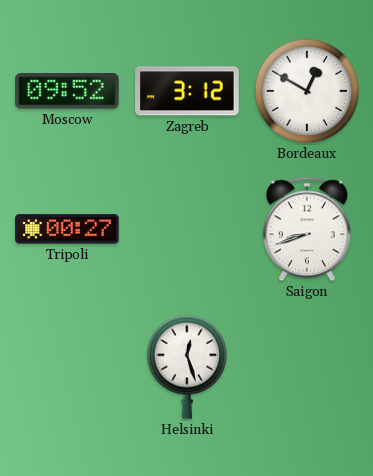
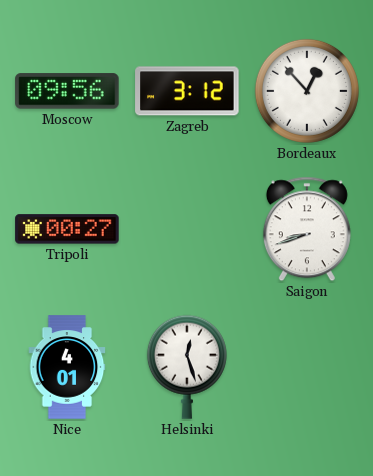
Moscow: 09:52 -> 09:56
Bordeaux: 12:50 -> 12:53
Nice: none -> 4:01
